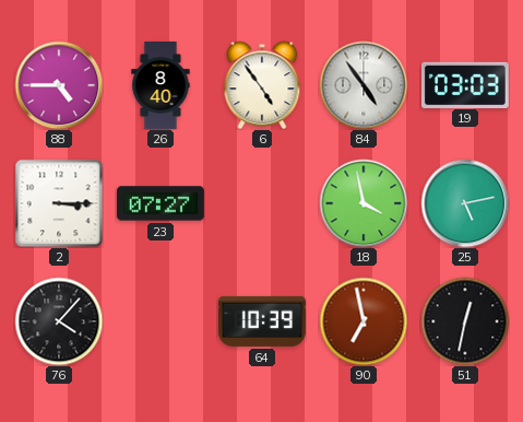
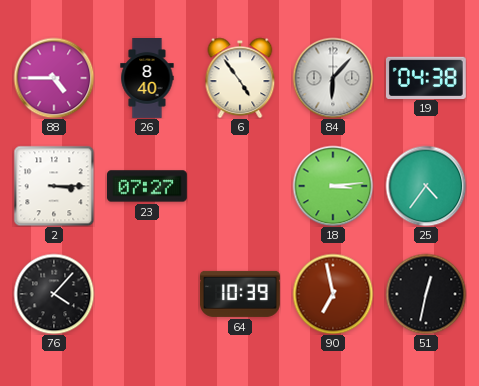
84: 4:54 -> 6:07
19: 03:03 -> 04:38
18: 3:58 -> 3:14
25: 5:13 -> 4:36
